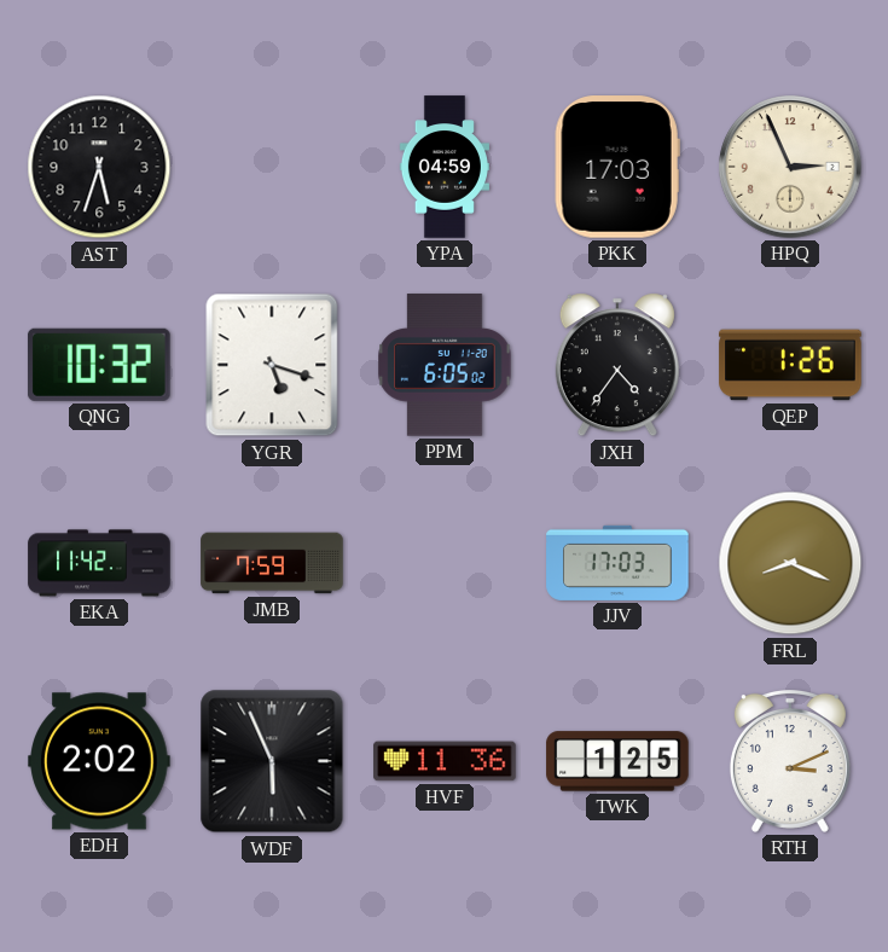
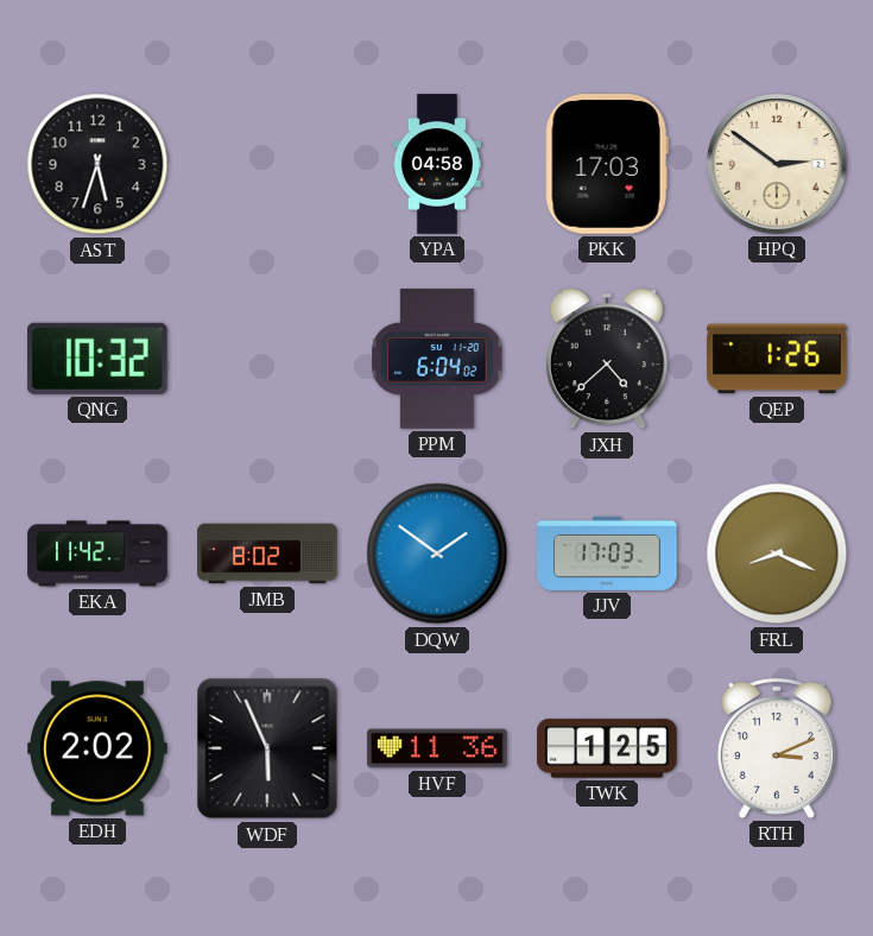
YPA: 04:59 -> 04:58
HPQ: 2:56 -> 2:51
YGR: 5:18 -> none
PPM: 6:05 -> 6:04
JXH: 4:36 -> 4:38
JMB: 7:59 -> 8:02
DQW: none -> 1:51
